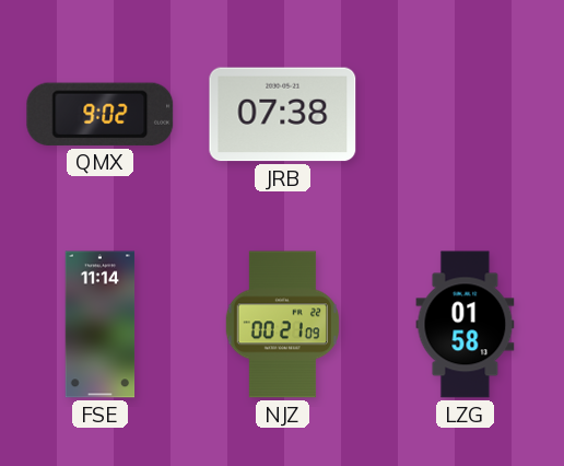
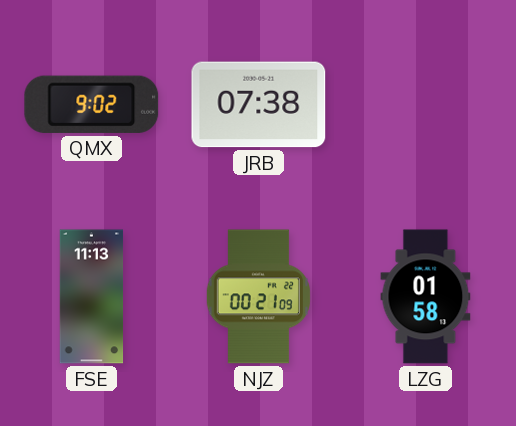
FSE: 11:14 -> 11:13
